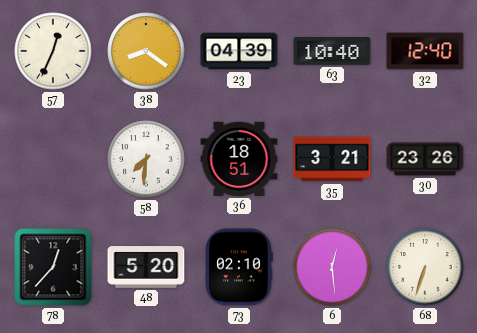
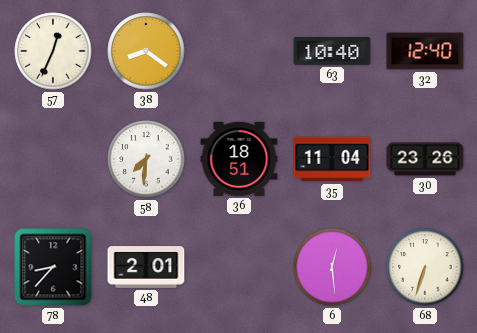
23: 04:39 -> none
35: 3:21 -> 11:04
78: 12:37 -> 8:37
48: 5:20 -> 2:01
73: 02:10 -> none
